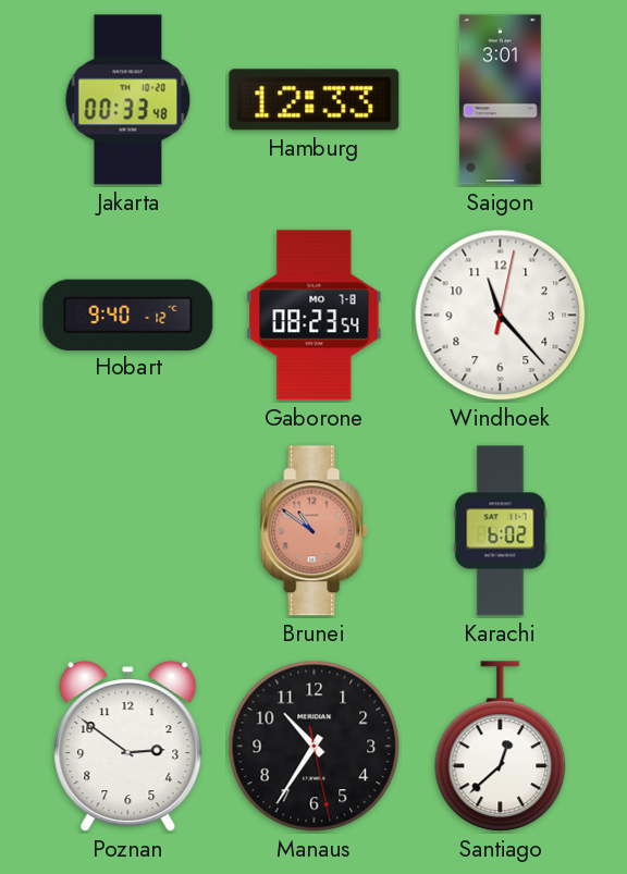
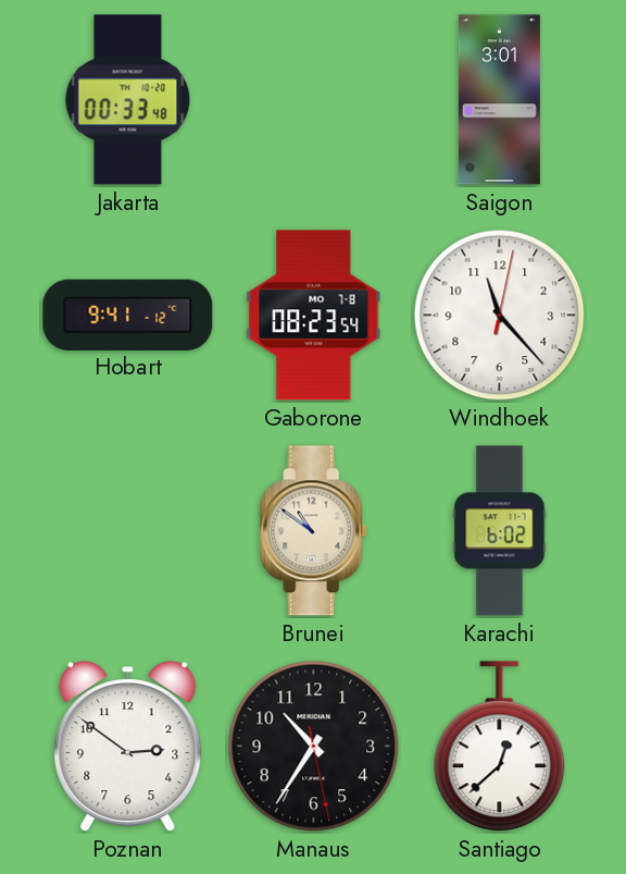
Hamburg: 12:33 -> none
Hobart: 9:40 -> 9:41
Brunei dial: salmon -> cream
